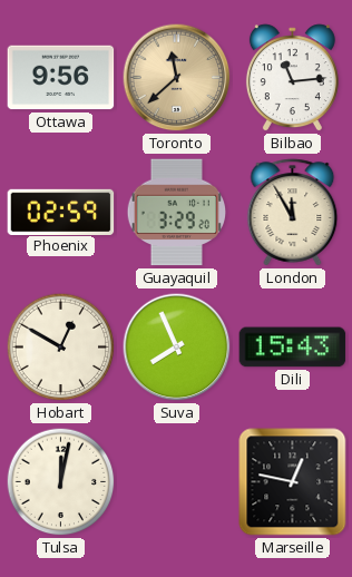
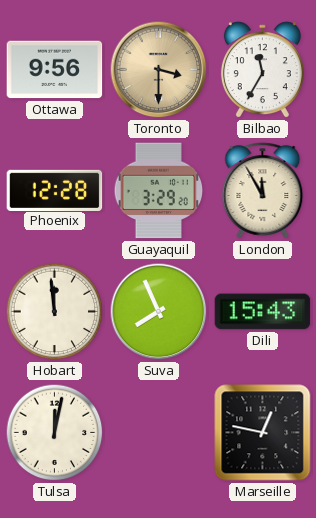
Toronto: 11:38 -> 3:30
Bilbao: 11:14 -> 11:35
Phoenix: 02:59 -> 12:28
Hobart: 12:50 -> 11:59
